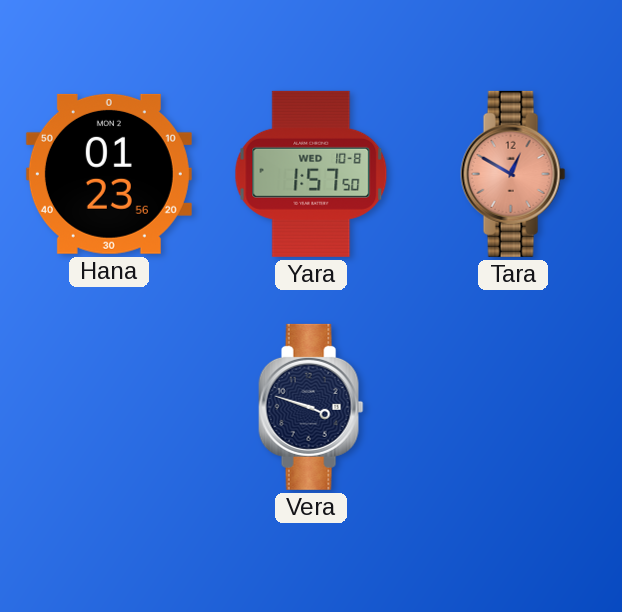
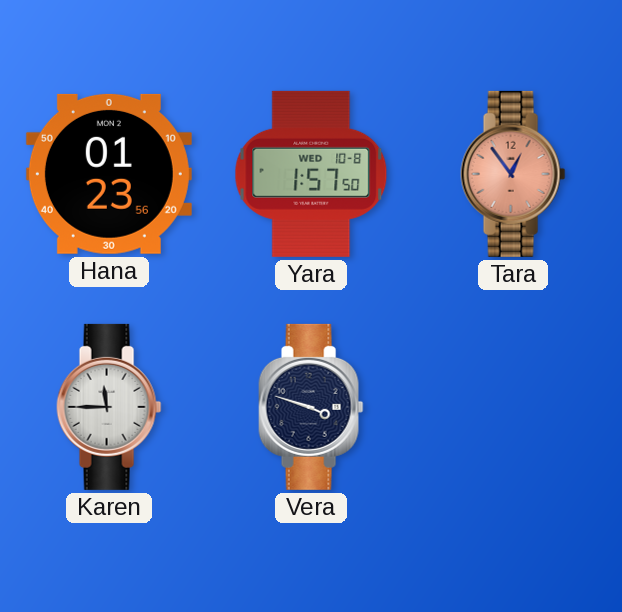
Tara: 12:50 -> 12:54
Karen: none -> 11:45
